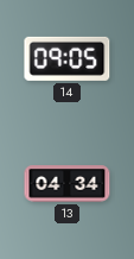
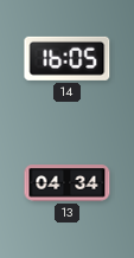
14: 09:05 -> 16:05
